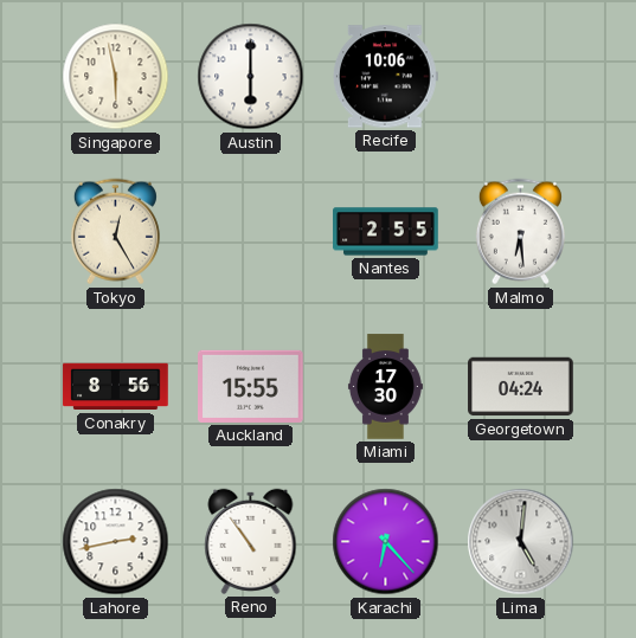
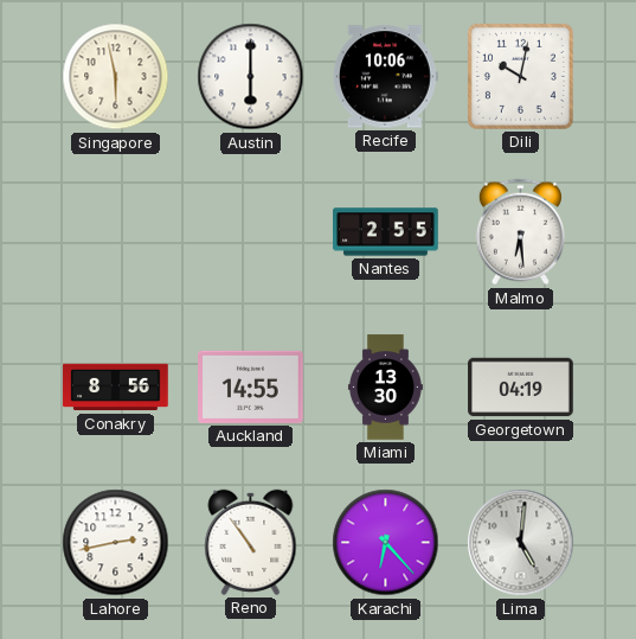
Dili: none -> 10:02
Tokyo: 12:25 -> none
Auckland: 15:55 -> 14:55
Miami: 17:30 -> 13:30
Georgetown: 04:24 -> 04:19
